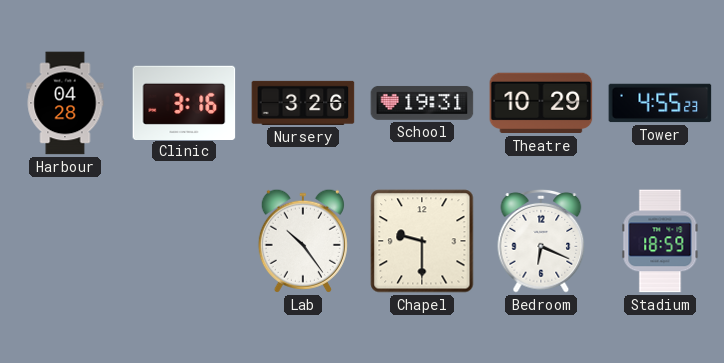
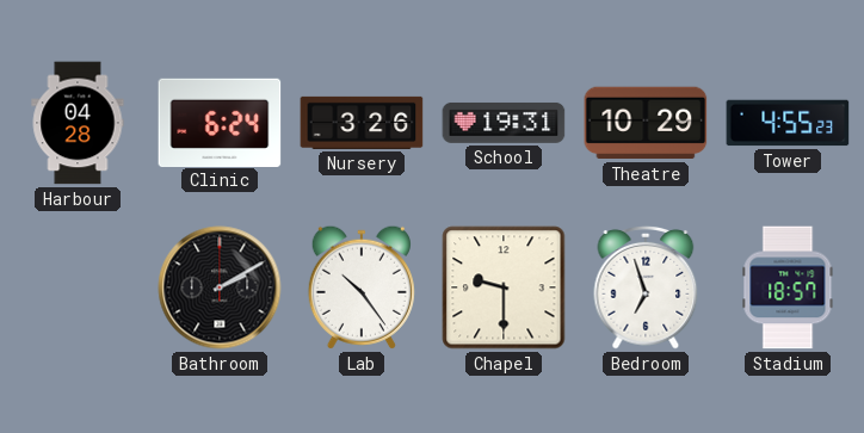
Clinic: 3:16 -> 6:24
Bathroom: none -> 2:10
Bedroom: 6:19 -> 6:57
Stadium: 18:59 -> 18:57
